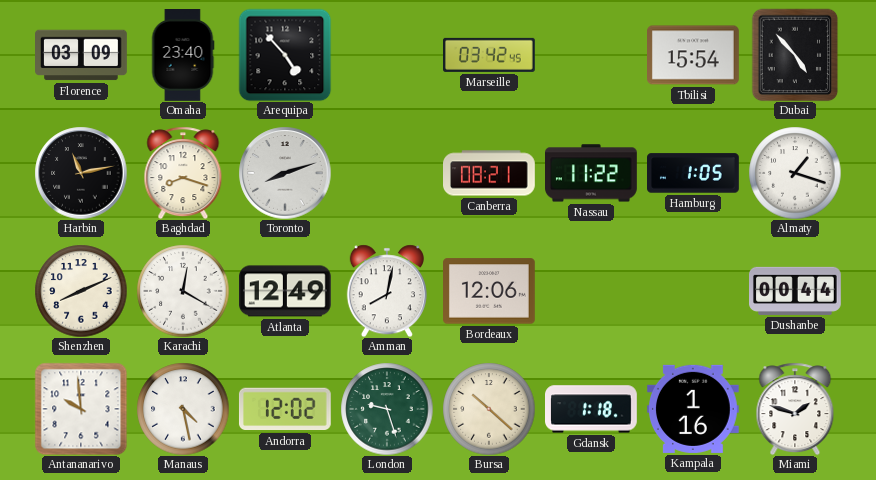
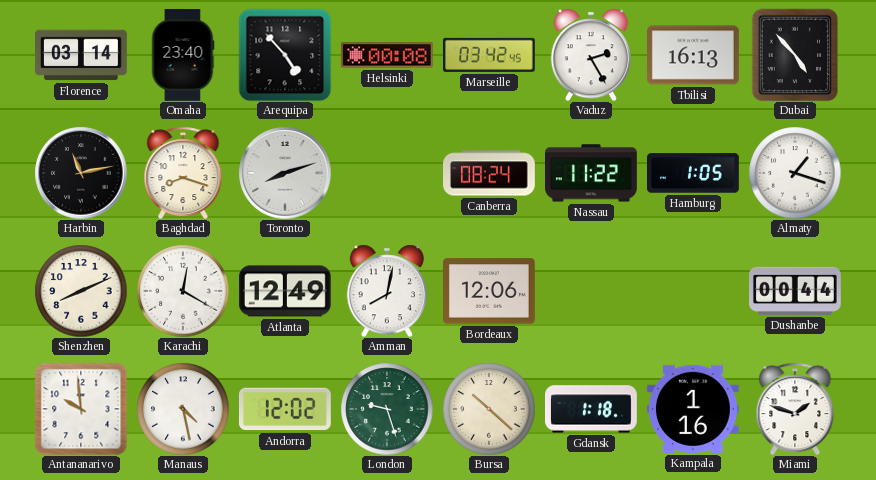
Florence: 03:09 -> 03:14
Helsinki: none -> 00:08
Vaduz: none -> 2:25
Tbilisi: 15:54 -> 16:13
Canberra: 08:21 -> 08:24
